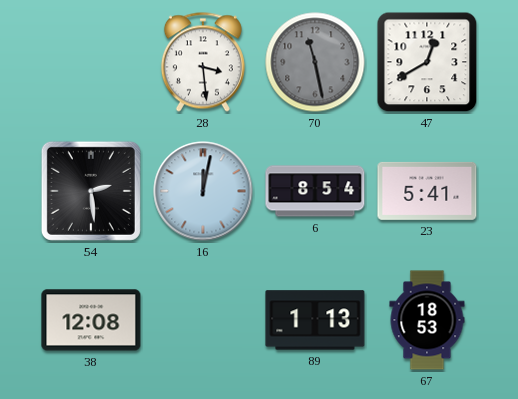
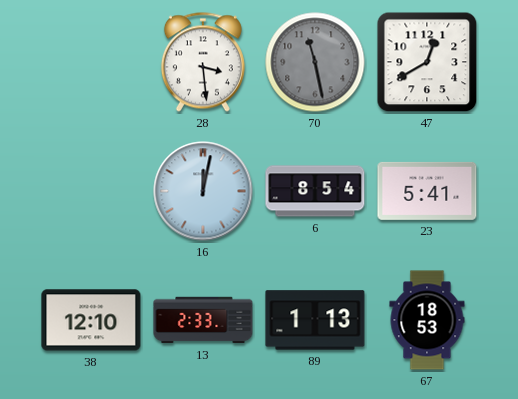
54: 2:29 -> none
38: 12:08 -> 12:10
13: none -> 2:33
